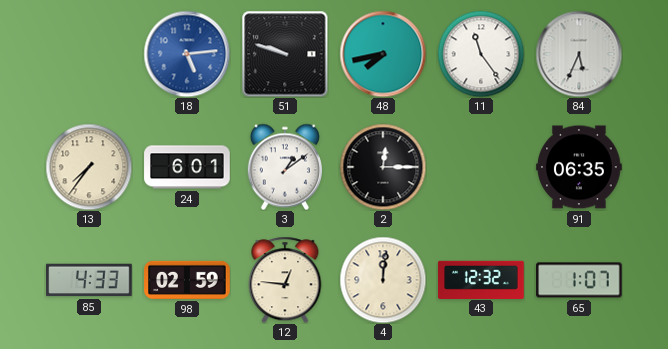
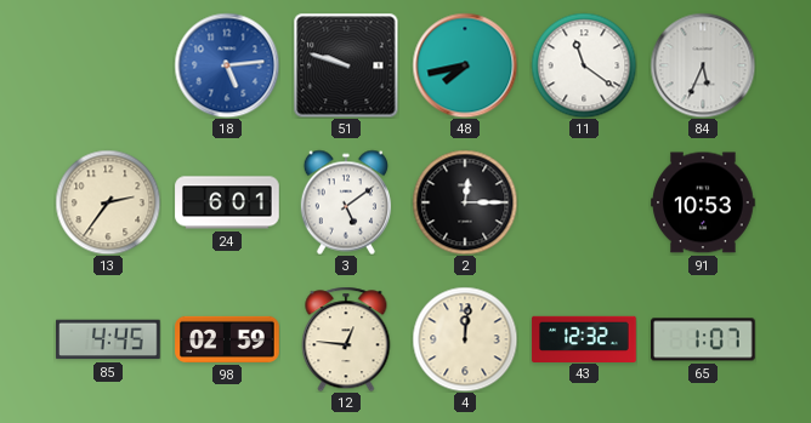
11: 11:24 -> 11:21
13: 7:36 -> 2:36
3: 1:09 -> 5:09
91: 06:35 -> 10:53
85: 4:33 -> 4:45
